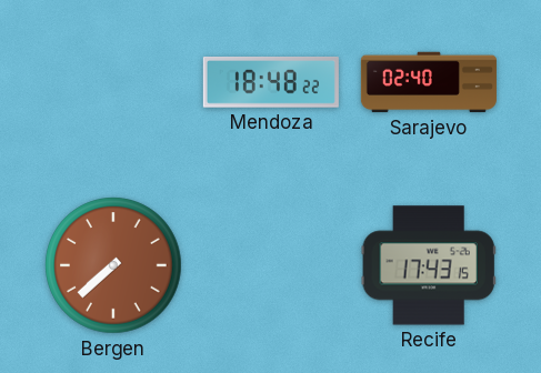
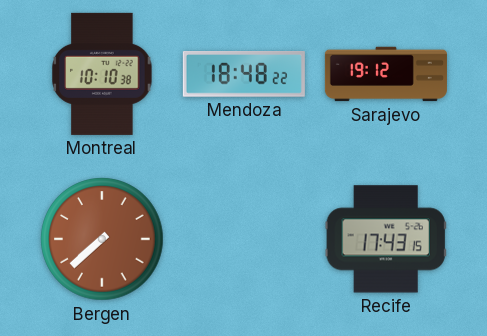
Montreal: none -> 10:10
Sarajevo: 02:40 -> 19:12
